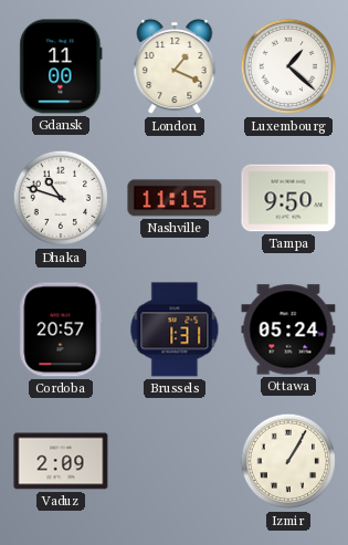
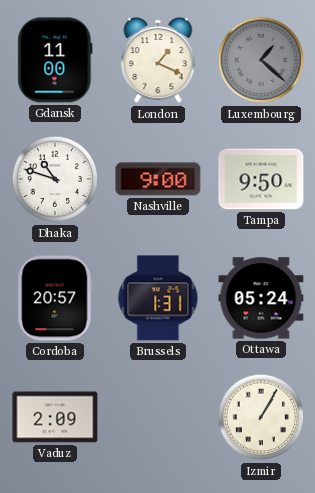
Luxembourg dial: white -> grey
Nashville: 11:15 -> 9:00
